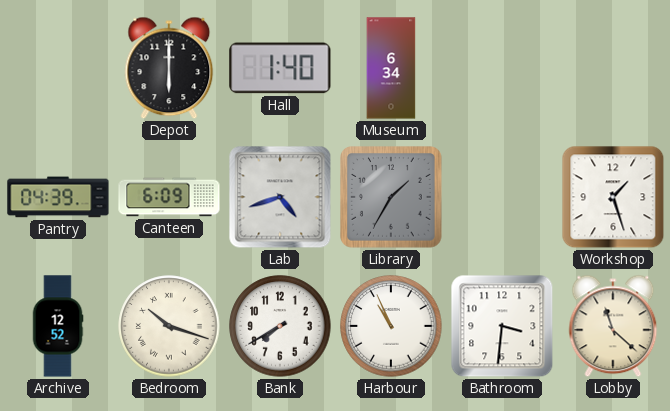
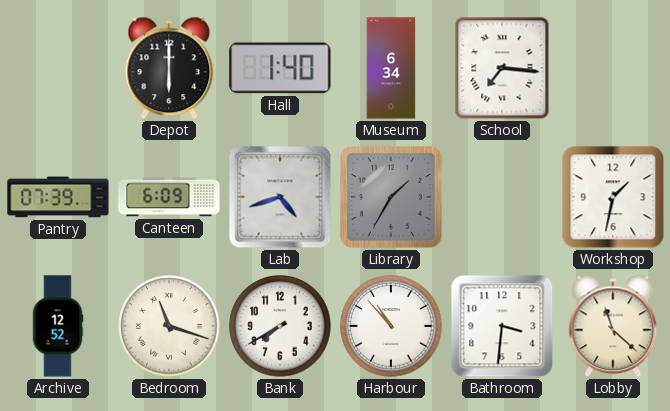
School: none -> 7:16
Pantry: 04:39 -> 07:39
Workshop: 1:27 -> 1:32
Bedroom: 10:18 -> 11:18
Harbour: 10:56 -> 10:53
